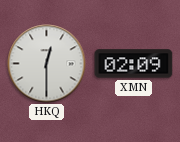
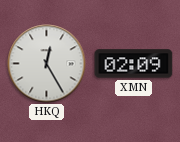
HKQ: 12:30 -> 12:25
